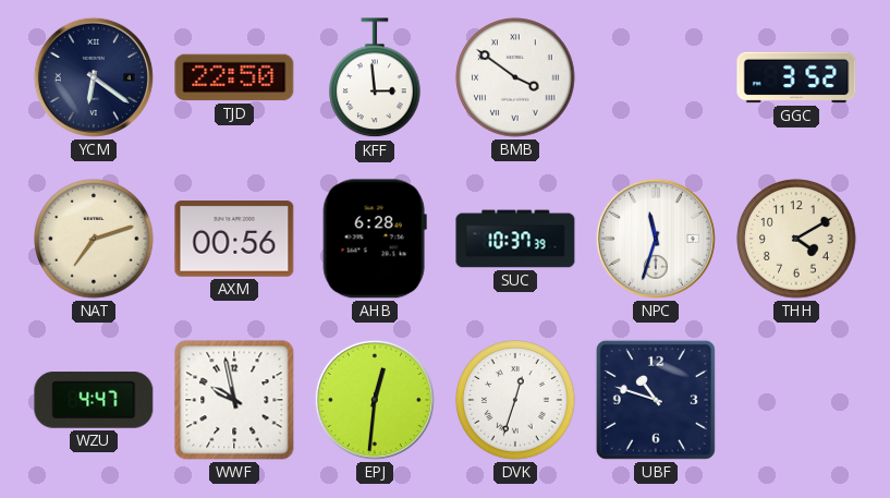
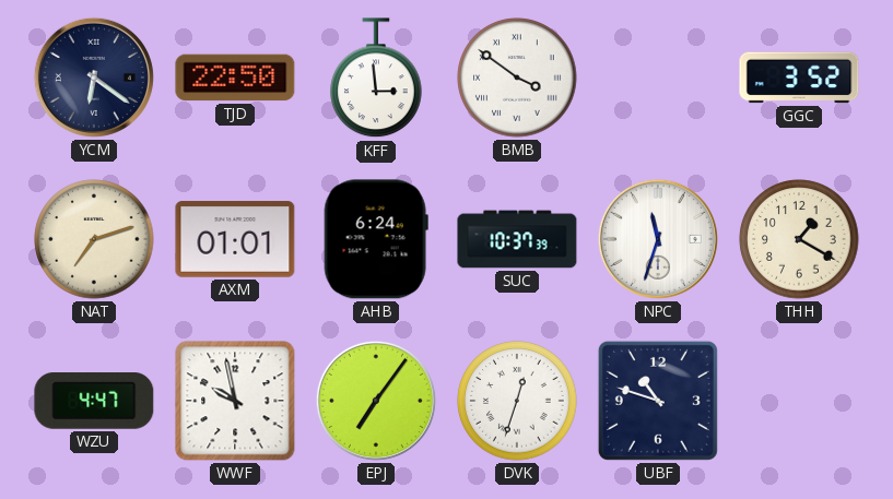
AXM: 00:56 -> 01:01
AHB: 6:28 -> 6:24
THH: 4:10 -> 1:20
EPJ: 12:31 -> 7:06
